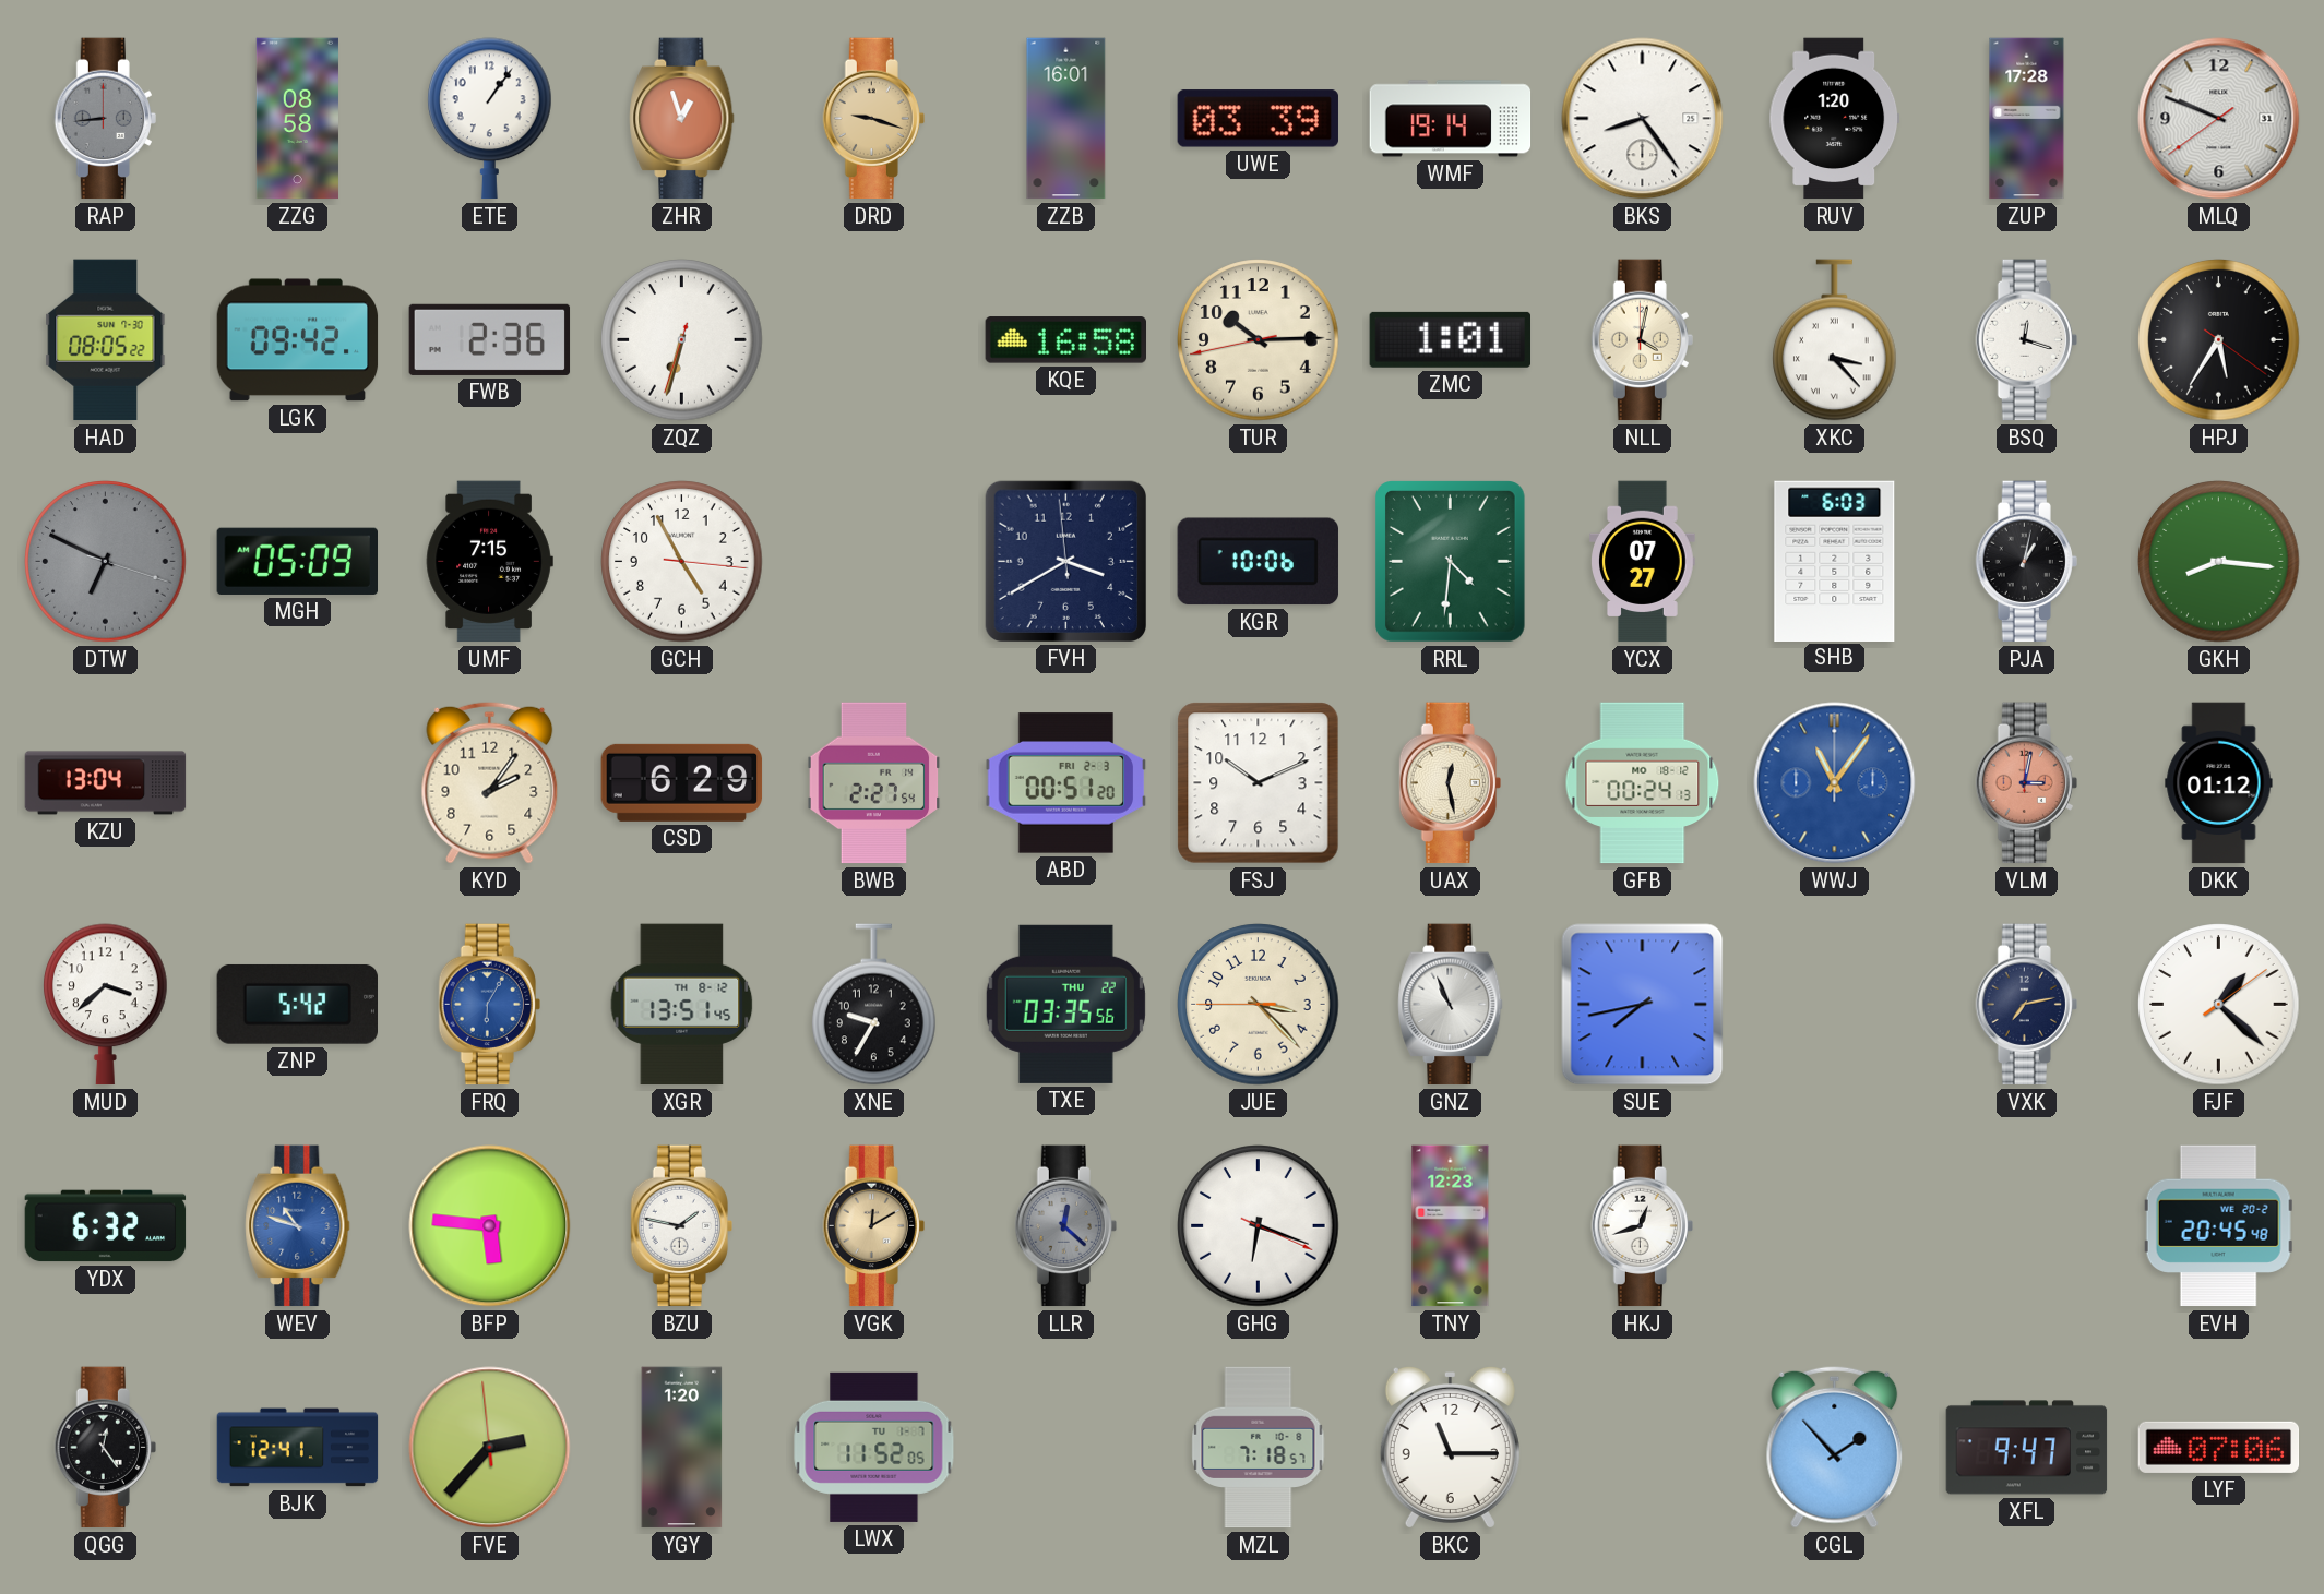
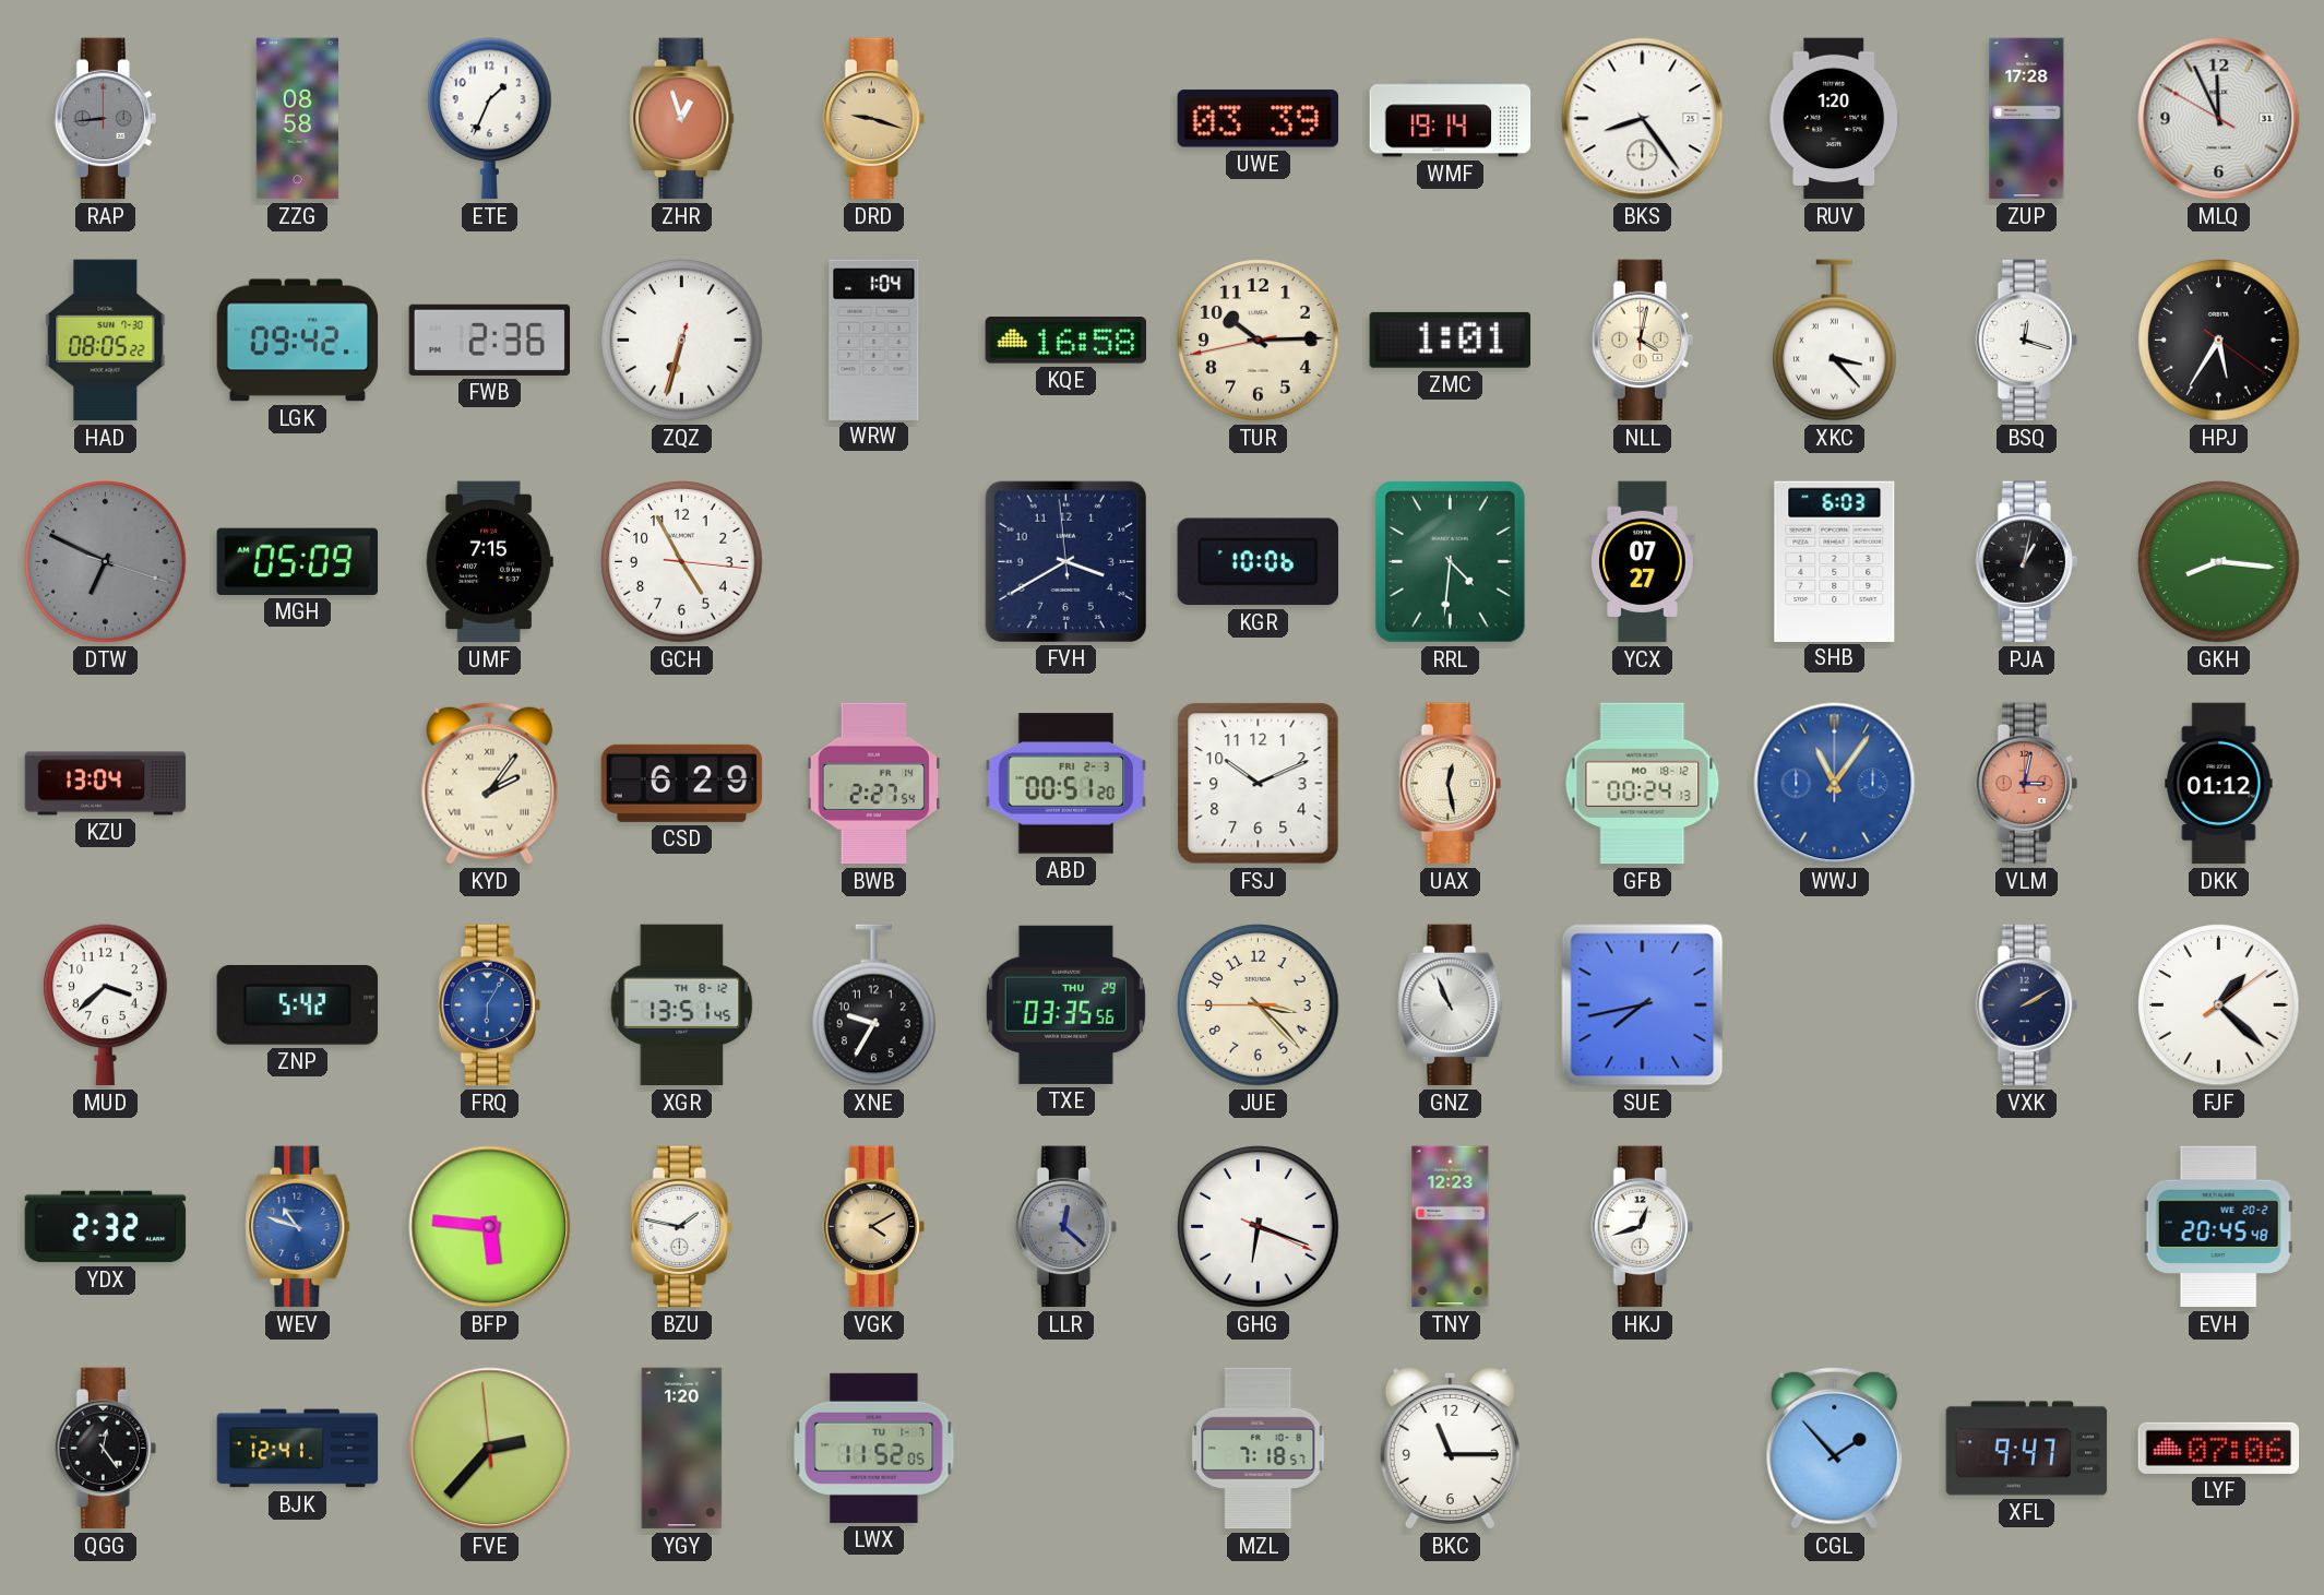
ETE: 1:06 -> 1:34
ZZB: 16:01 -> none
MLQ: 9:48 -> 11:55
WRW: none -> 1:04
KYD numerals: Arabic -> Roman
TXE date: THU 22 -> THU 29
VXK: 7:13 -> 2:10
YDX: 6:32 -> 2:32
VGK: 12:10 -> 4:10
